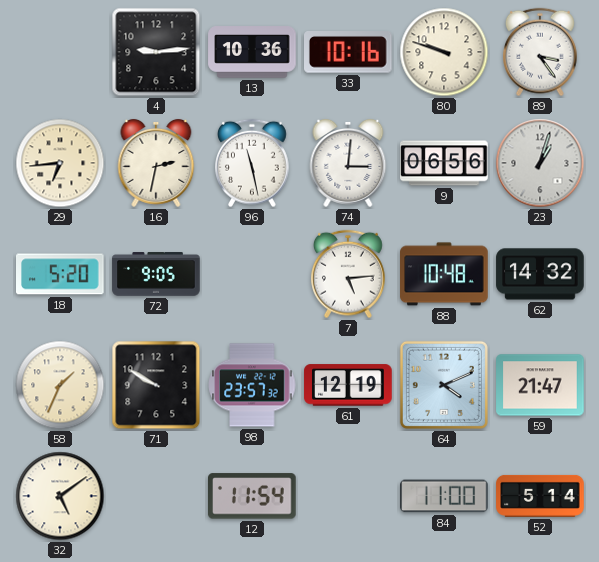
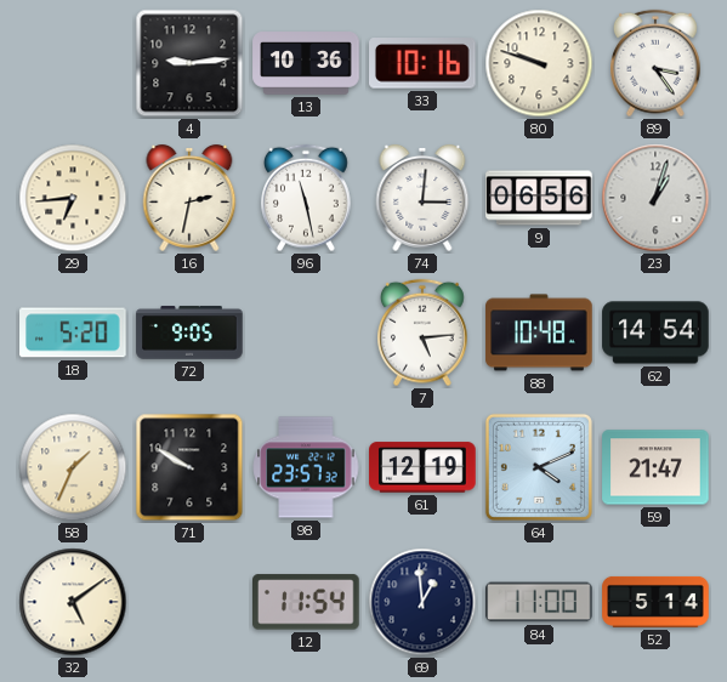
62: 14:32 -> 14:54
69: none -> 12:59
